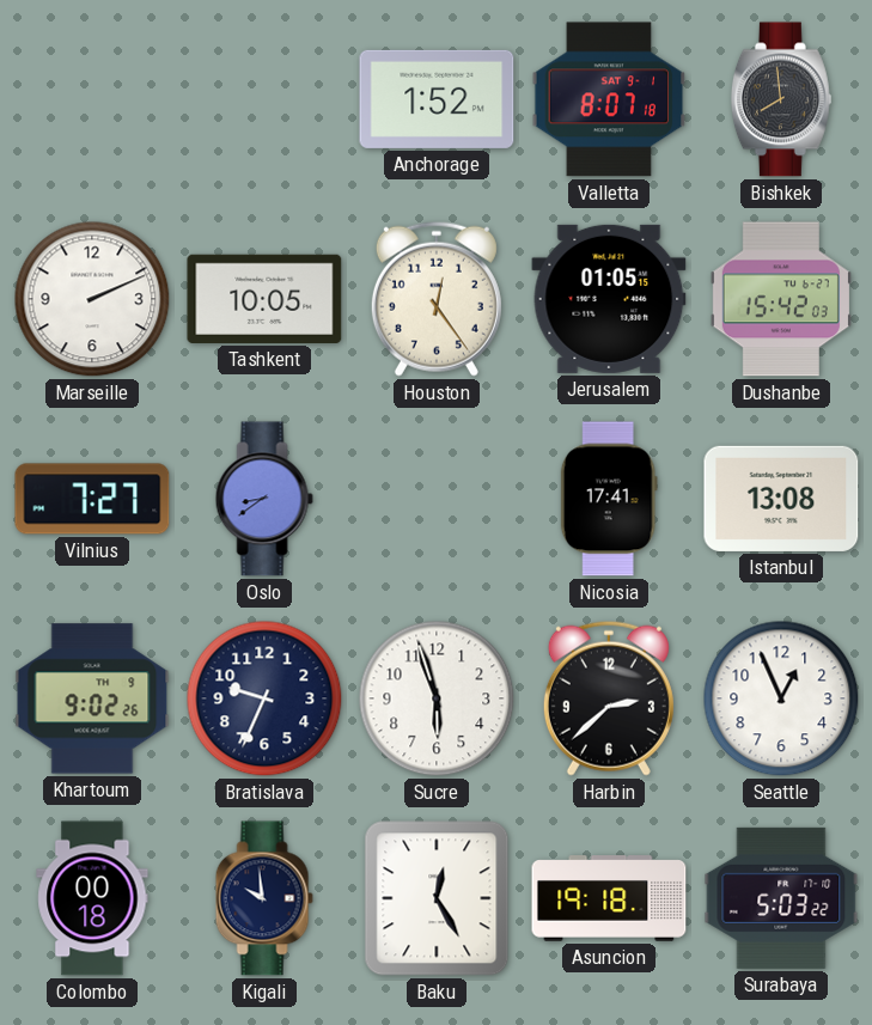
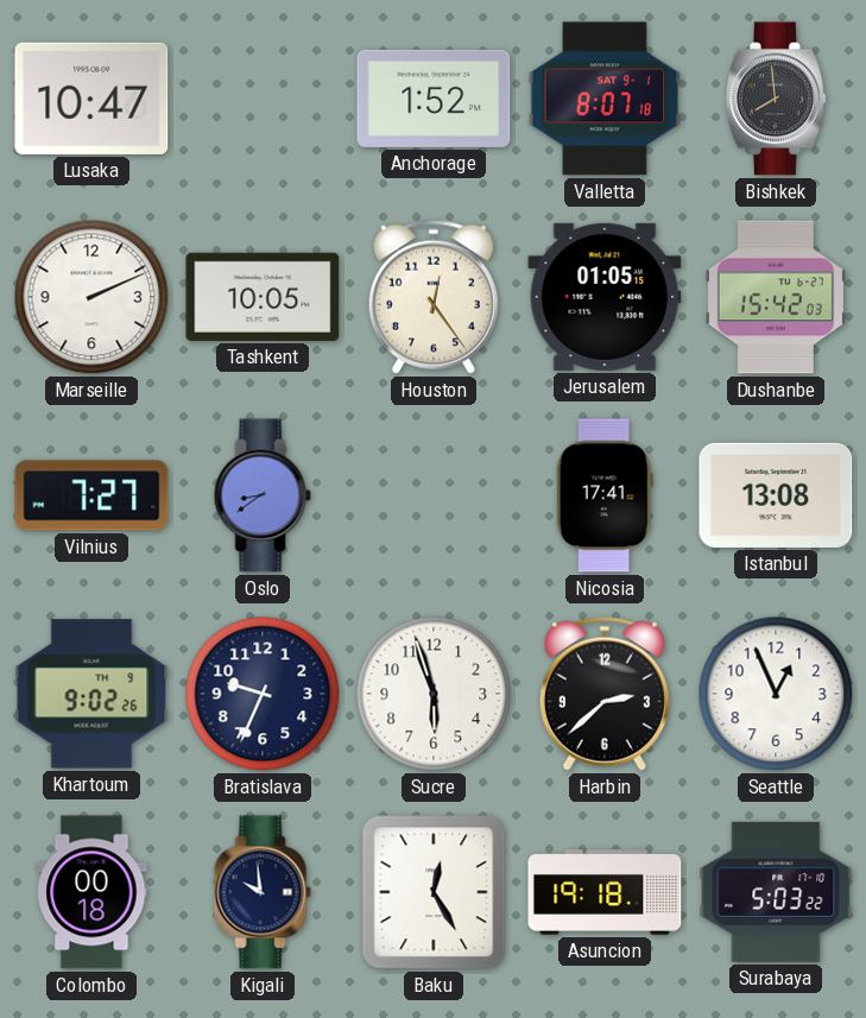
Lusaka: none -> 10:47
